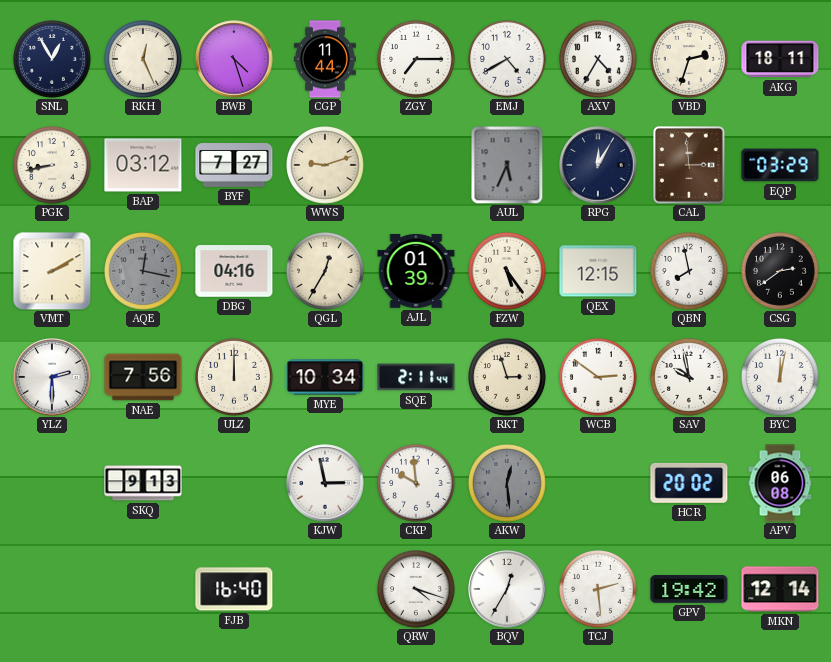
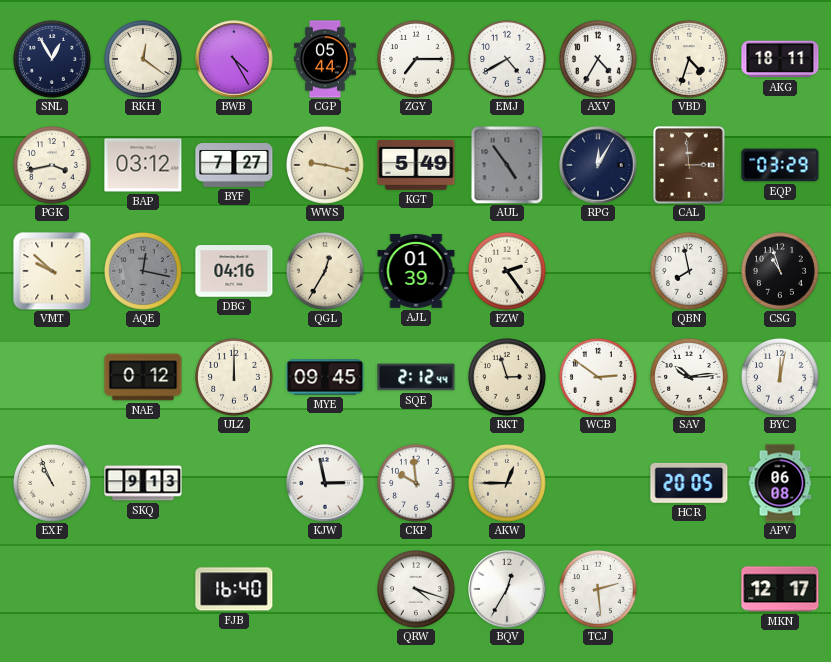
RKH: 12:26 -> 12:21
BWB: 4:27 -> 4:25
CGP: 11:44 -> 05:44
VBD: 2:33 -> 4:33
PGK: 8:43 -> 3:43
WWS: 9:12 -> 9:17
KGT: none -> 5:49
AUL: 5:34 -> 4:54
VMT: 2:10 -> 9:52
FZW: 5:24 -> 2:24
QEX: 12:15 -> none
CSG: 2:39 -> 10:57
YLZ: 2:30 -> none
NAE: 7:56 -> 0:12
MYE: 10:34 -> 09:45
SQE: 2:11 -> 2:12
SAV: 9:58 -> 10:14
EXF: none -> 10:56
AKW: 12:29 -> 12:45
AKW dial: grey -> cream
HCR: 20:02 -> 20:05
GPV: 19:42 -> none
MKN: 12:14 -> 12:17
